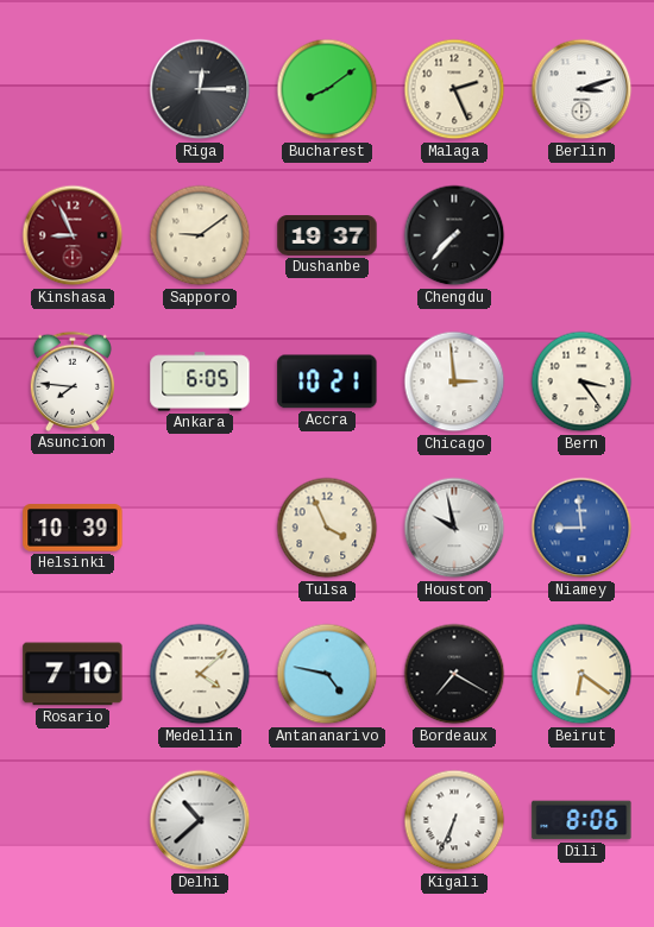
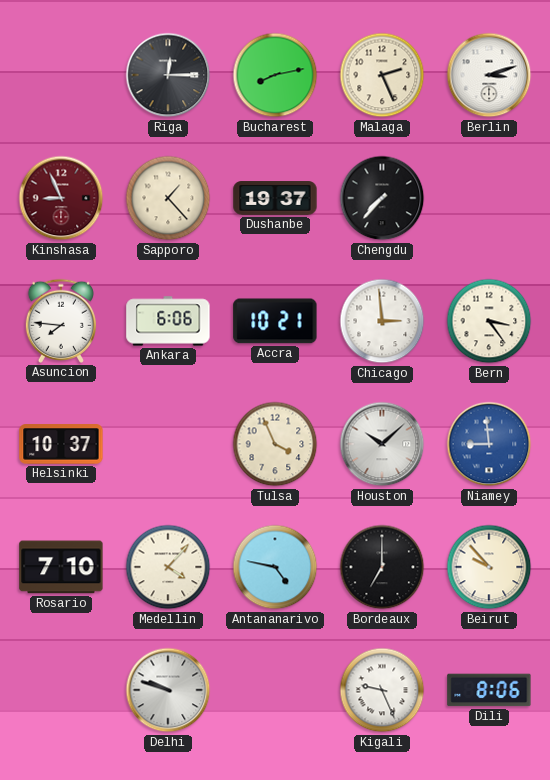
Bucharest: 8:09 -> 8:13
Sapporo: 9:09 -> 1:23
Ankara: 6:05 -> 6:06
Helsinki: 10:39 -> 10:37
Houston: 9:58 -> 10:08
Medellin: 4:08 -> 4:07
Bordeaux: 7:20 -> 7:00
Beirut: 6:21 -> 9:53
Delhi: 10:38 -> 9:48
Kigali: 6:34 -> 9:26
